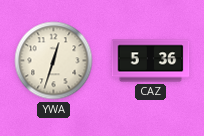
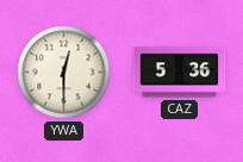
YWA: 12:33 -> 12:30
